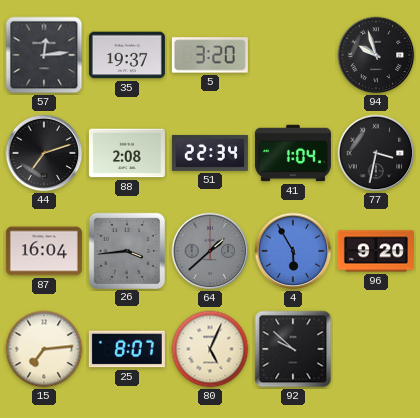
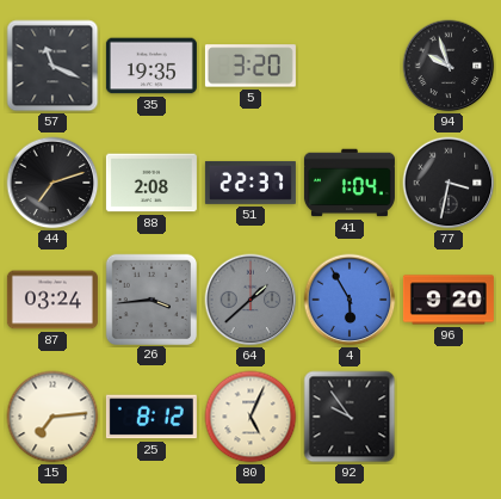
57: 12:14 -> 11:19
35: 19:37 -> 19:35
51: 22:34 -> 22:37
87: 16:04 -> 03:24
25: 8:07 -> 8:12
92: 9:52 -> 9:54
